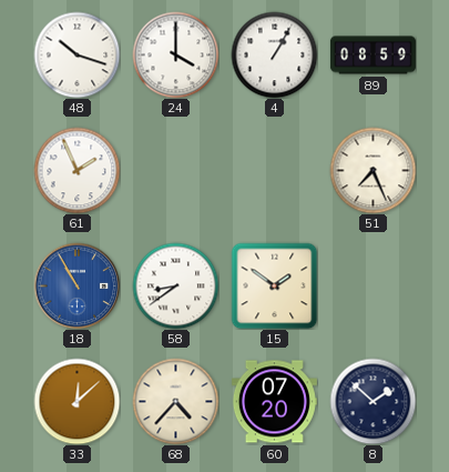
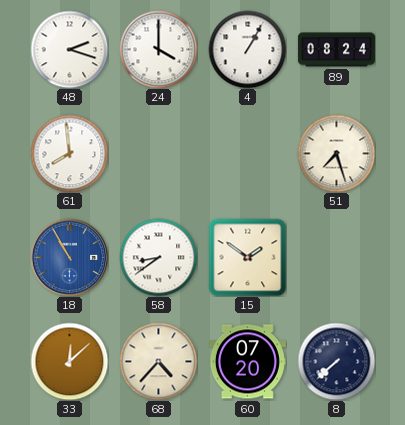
48: 10:18 -> 2:18
89: 08:59 -> 08:24
61: 1:56 -> 7:59
51: 7:26 -> 7:27
8: 1:52 -> 7:38
